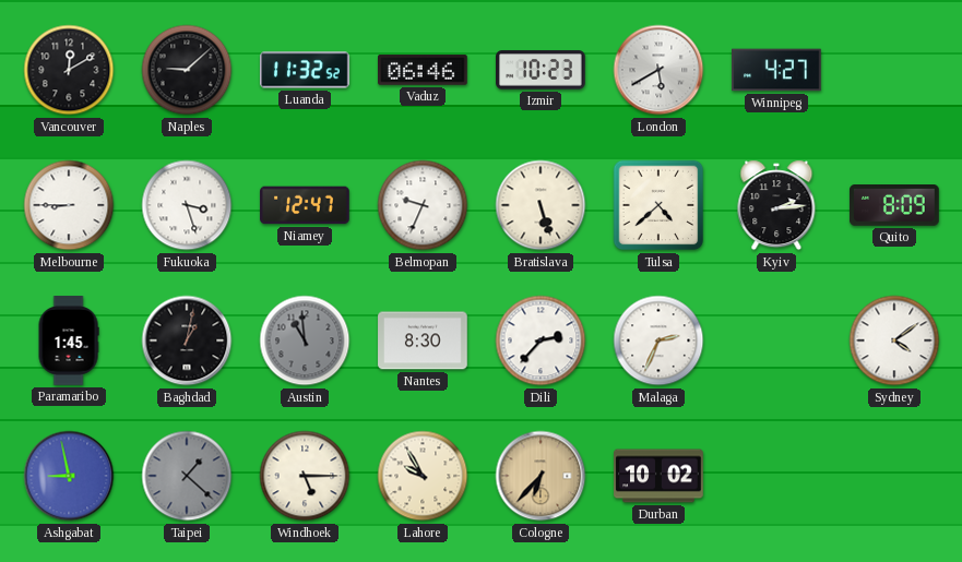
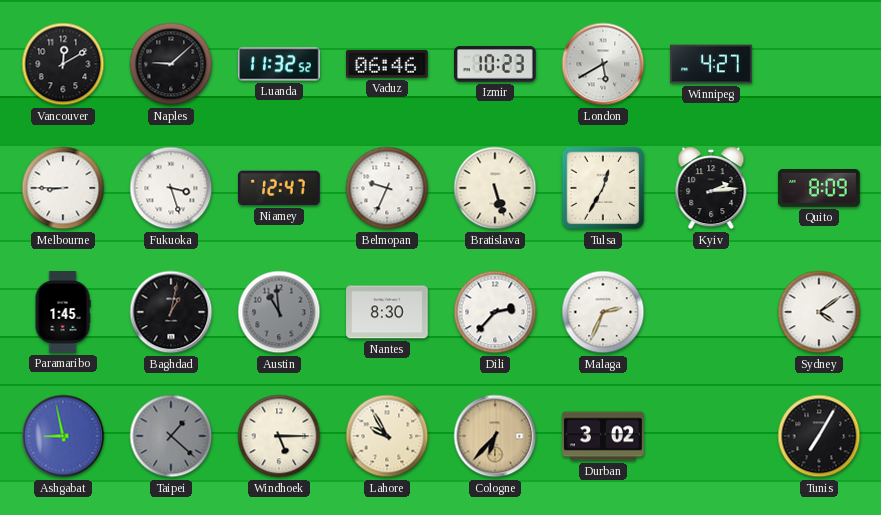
Tulsa: 4:38 -> 12:35
Durban: 10:02 -> 3:02
Tunis: none -> 7:05
